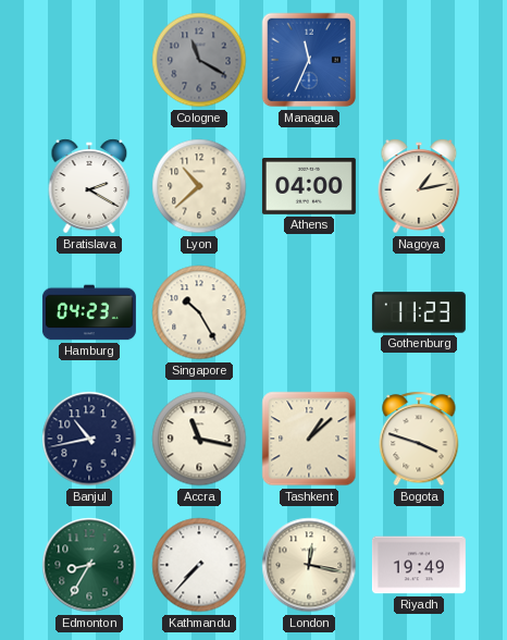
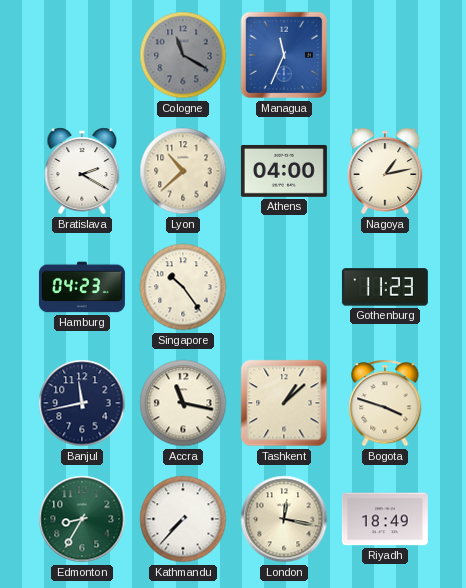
Singapore: 10:25 -> 10:24
Banjul: 10:43 -> 11:43
Riyadh: 19:49 -> 18:49
